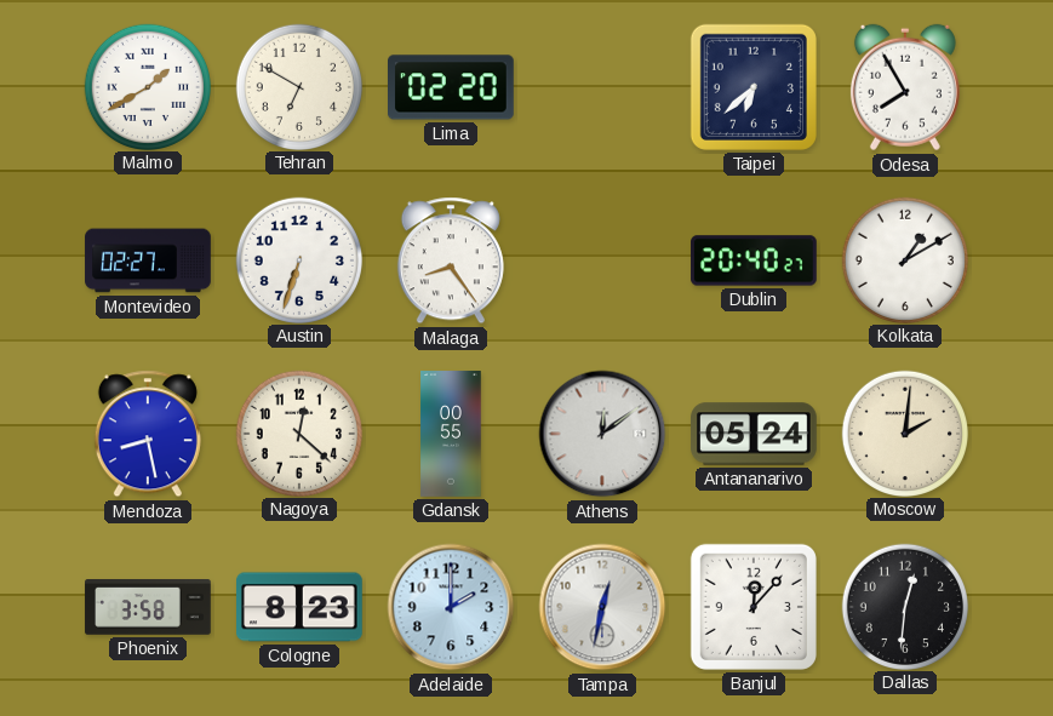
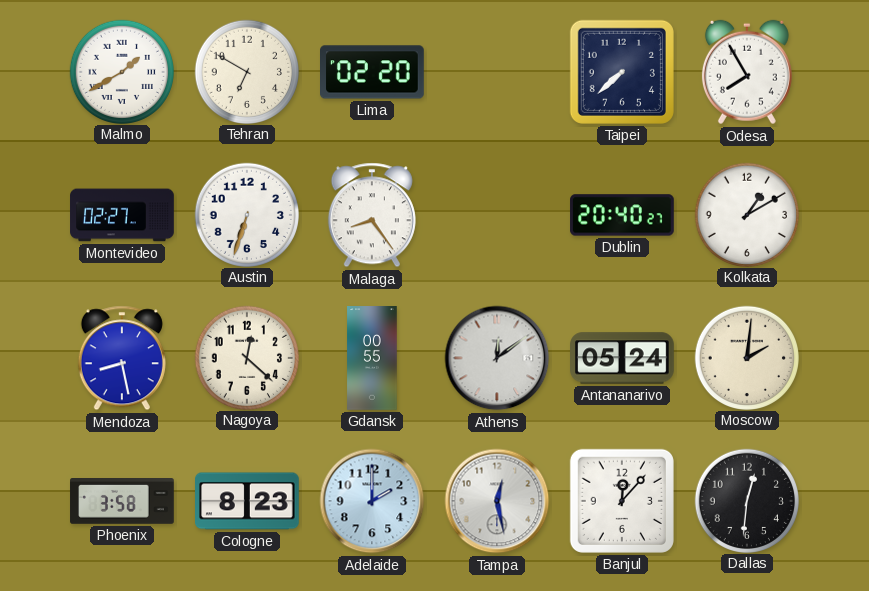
Taipei: 6:38 -> 7:38
Tampa: 12:32 -> 12:28
